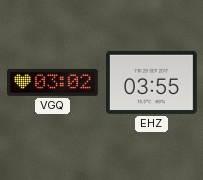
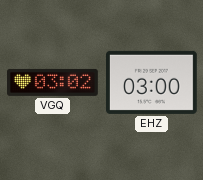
EHZ: 03:55 -> 03:00
